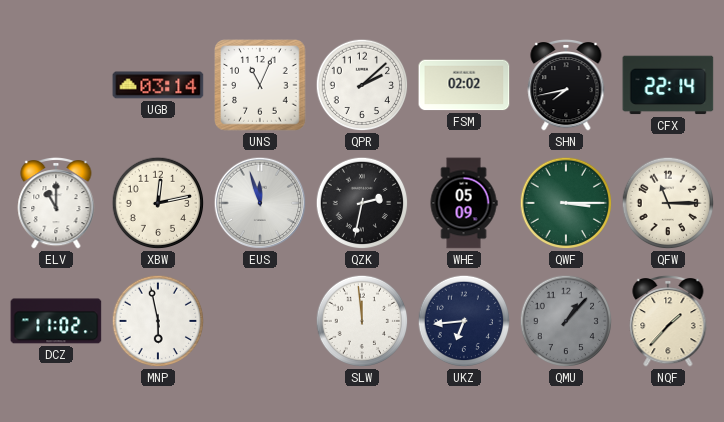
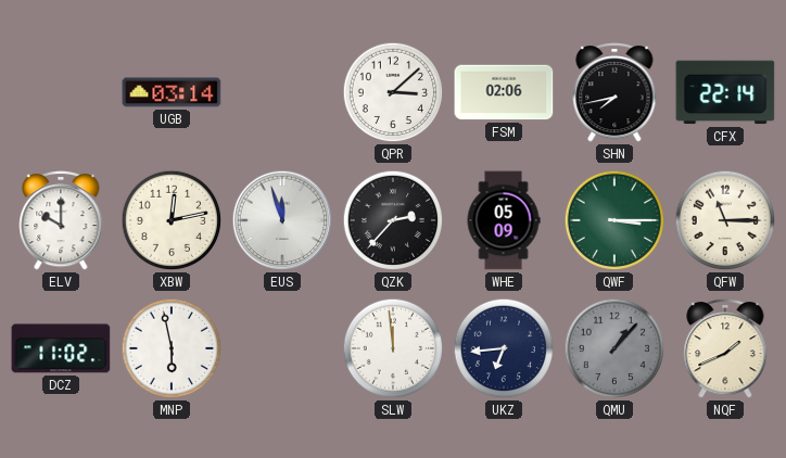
UNS: 11:04 -> none
QPR: 2:08 -> 3:08
FSM: 02:02 -> 02:06
ELV: 11:00 -> 10:00
QZK: 2:32 -> 2:37
NQF: 1:37 -> 1:41
